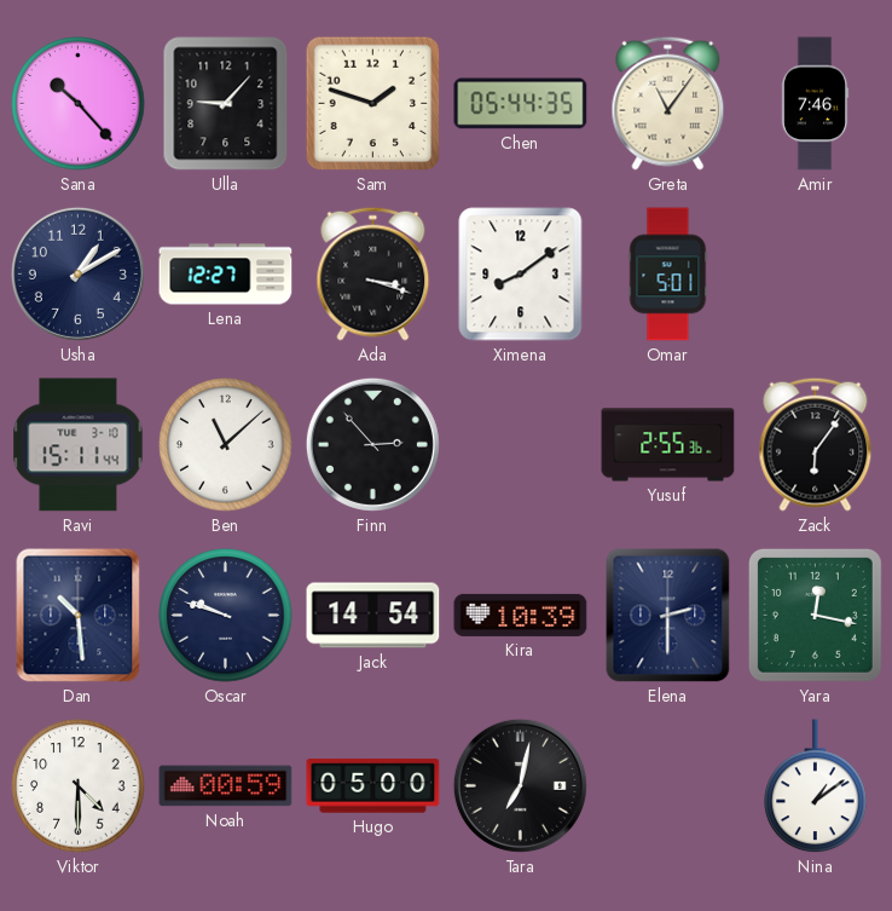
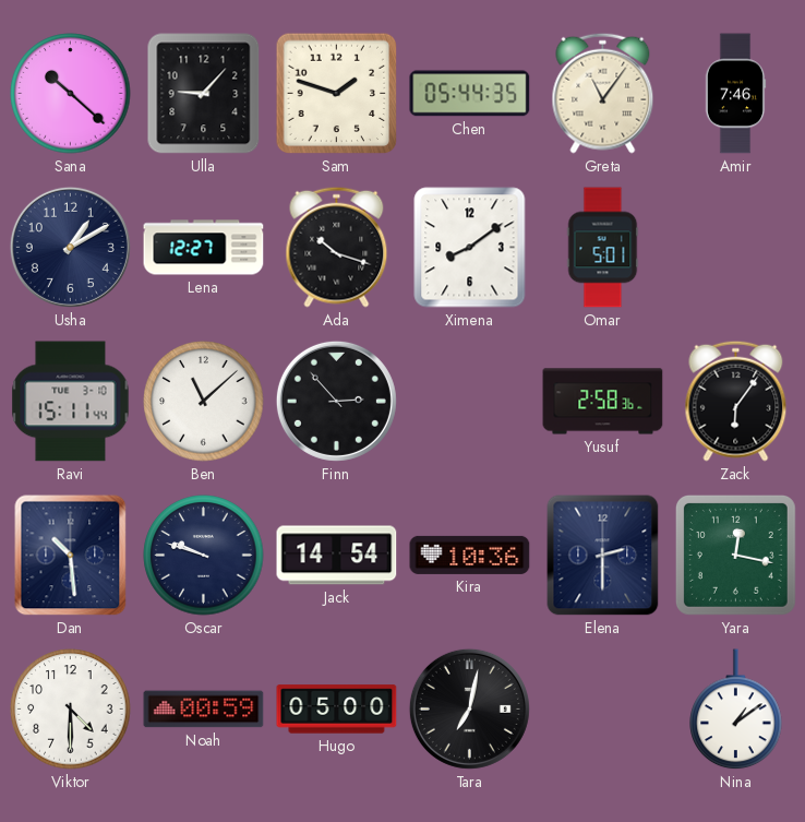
Sana: 10:23 -> 10:22
Ada: 3:18 -> 10:18
Yusuf: 2:55 -> 2:58
Kira: 10:39 -> 10:36
